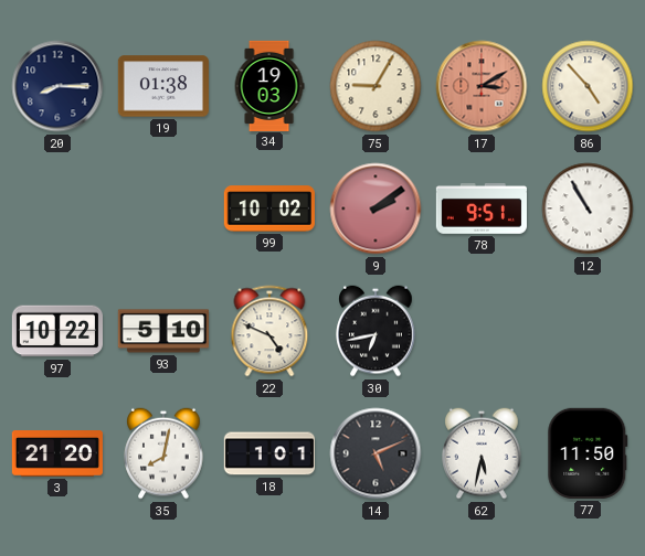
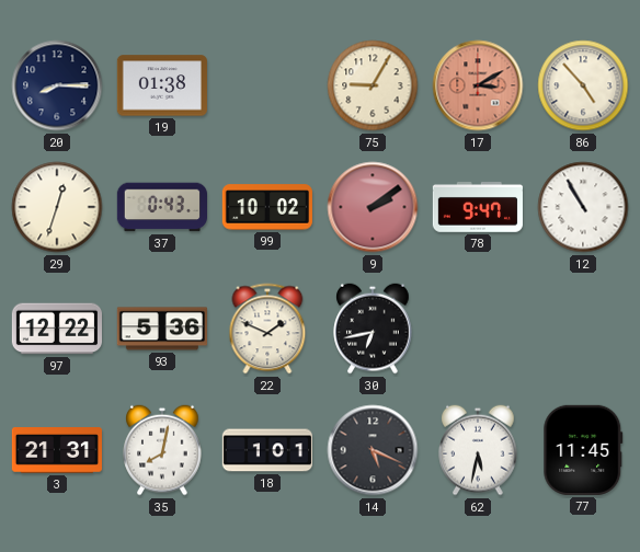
34: 19:03 -> none
29: none -> 12:33
37: none -> 0:43
78: 9:51 -> 9:47
97: 10:22 -> 12:22
93: 5:10 -> 5:36
22: 4:49 -> 1:49
3: 21:20 -> 21:31
14: 5:11 -> 5:19
77: 11:50 -> 11:45
